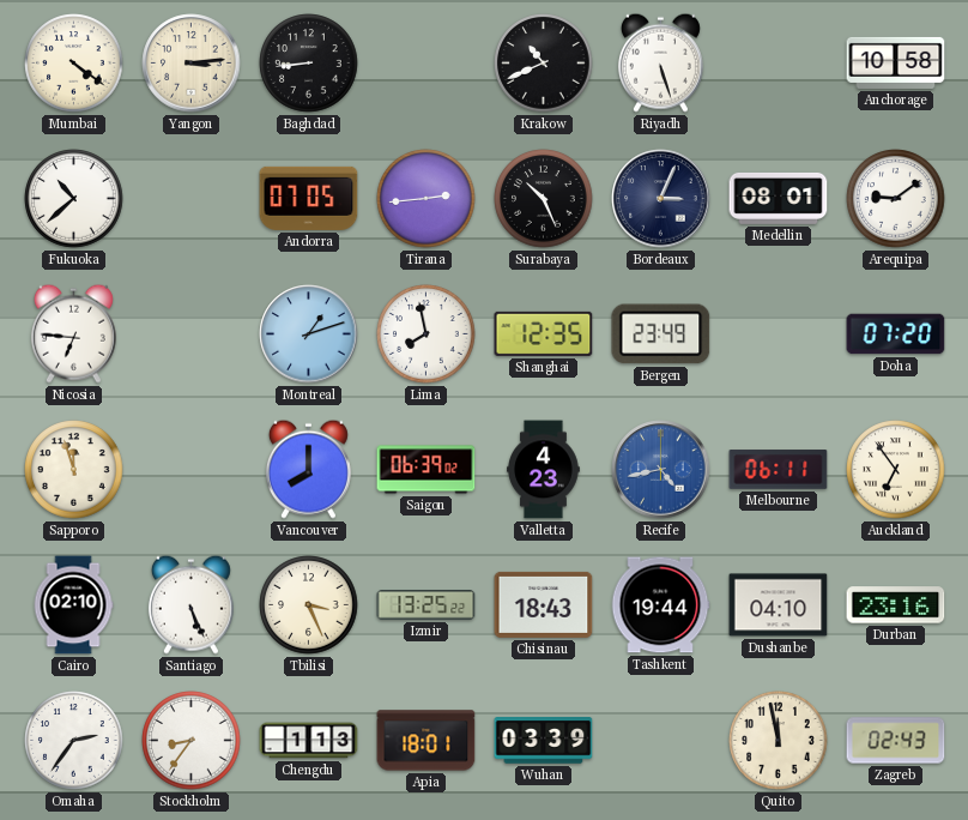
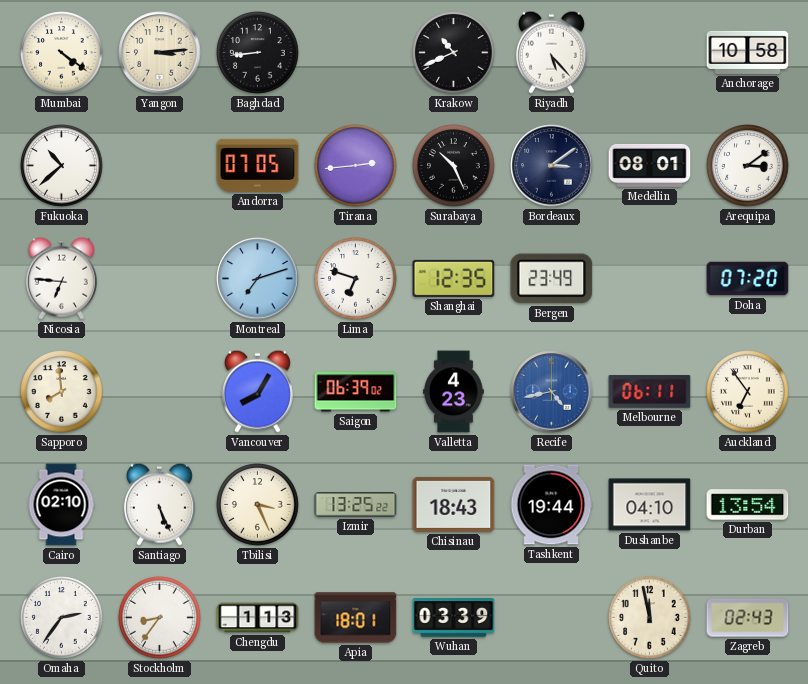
Riyadh: 5:27 -> 5:23
Bordeaux: 3:04 -> 3:09
Arequipa: 9:09 -> 3:09
Montreal: 1:12 -> 7:12
Lima: 7:58 -> 6:48
Sapporo: 11:57 -> 7:59
Vancouver: 8:00 -> 8:05
Durban: 23:16 -> 13:54
